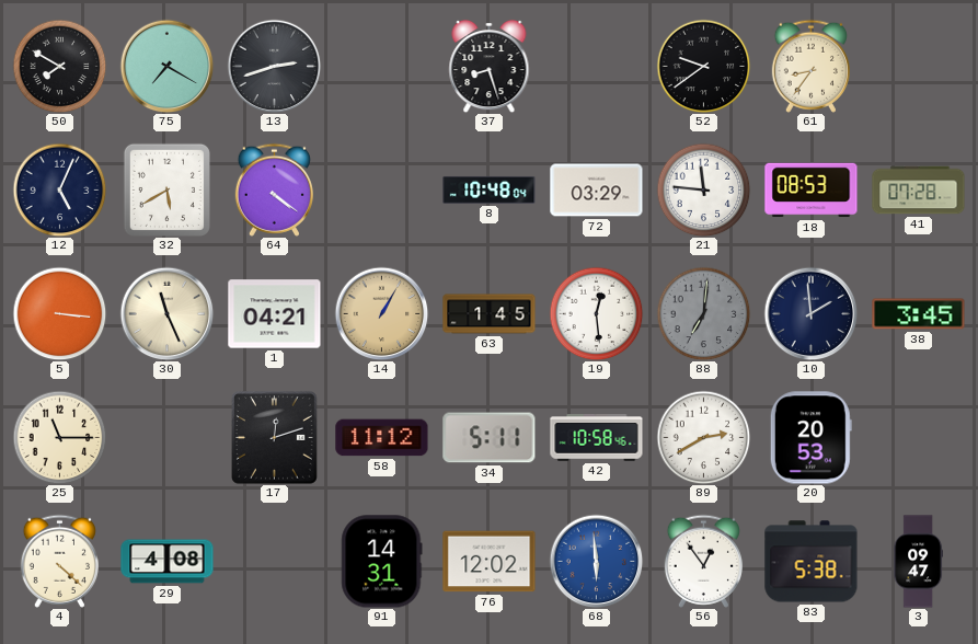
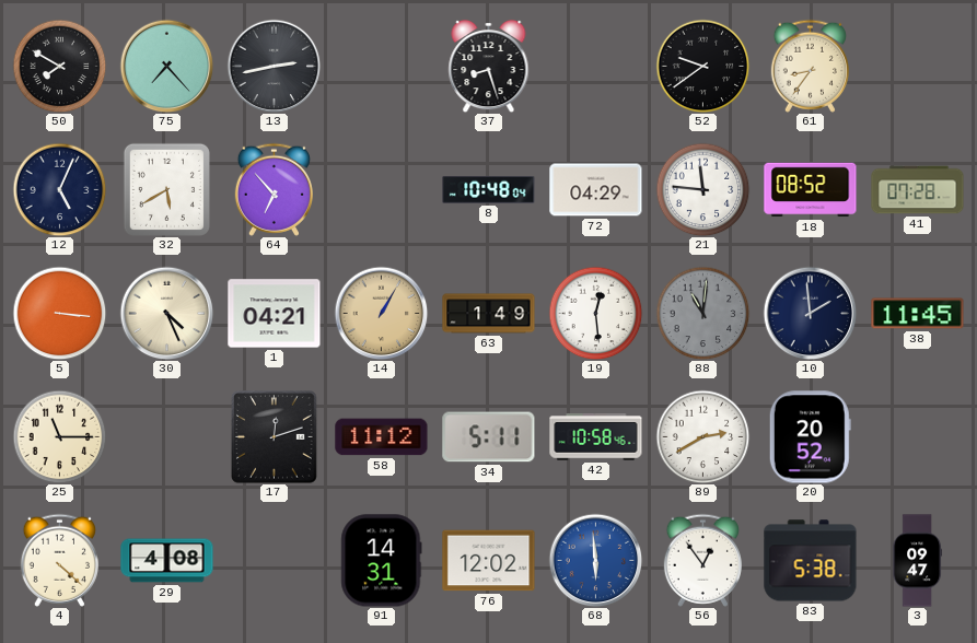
75: 7:20 -> 7:23
13: 2:42 -> 2:43
64: 4:21 -> 6:53
72: 03:29 -> 04:29
18: 08:53 -> 08:52
30: 11:26 -> 4:26
63: 1:45 -> 1:49
88: 7:01 -> 11:01
38: 3:45 -> 11:45
20: 20:53 -> 20:52
